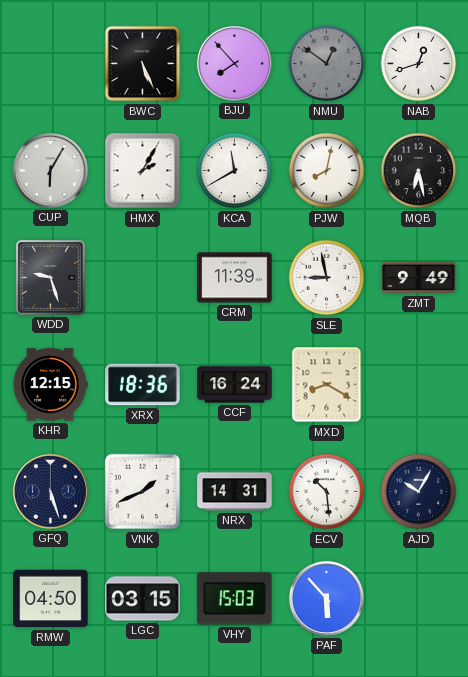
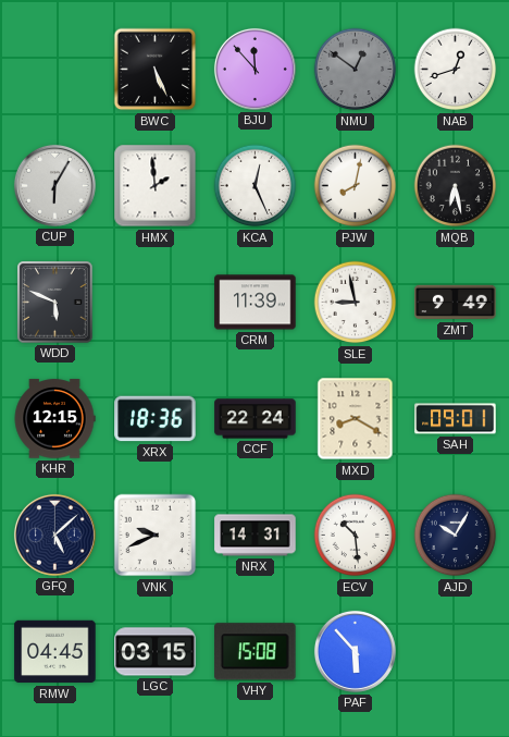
BJU: 7:53 -> 11:53
HMX: 2:05 -> 1:59
KCA: 11:40 -> 12:26
WDD: 9:27 -> 5:49
CCF: 16:24 -> 22:24
SAH: none -> 09:01
GFQ: 5:27 -> 5:08
VNK: 1:41 -> 9:41
RMW: 04:50 -> 04:45
VHY: 15:03 -> 15:08
